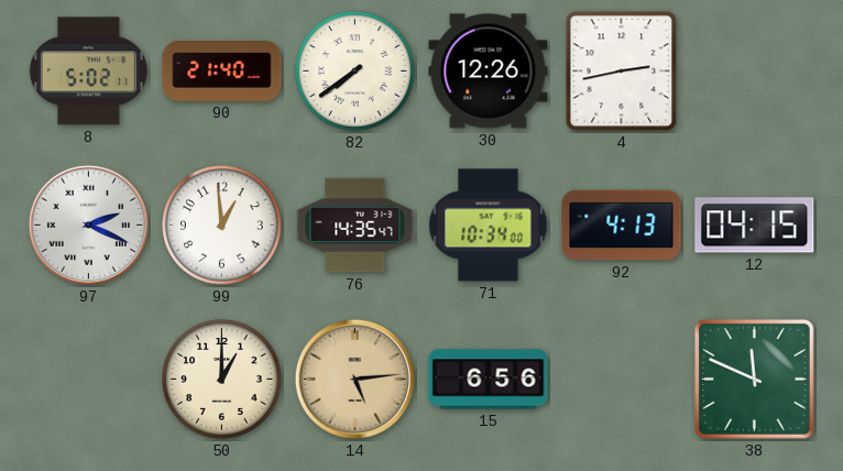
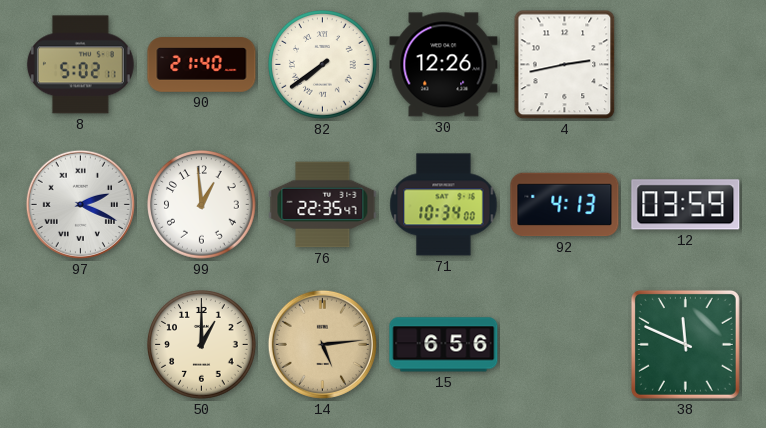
76: 14:35 -> 22:35
12: 04:15 -> 03:59
